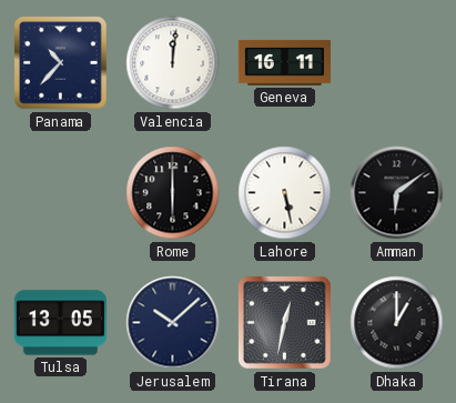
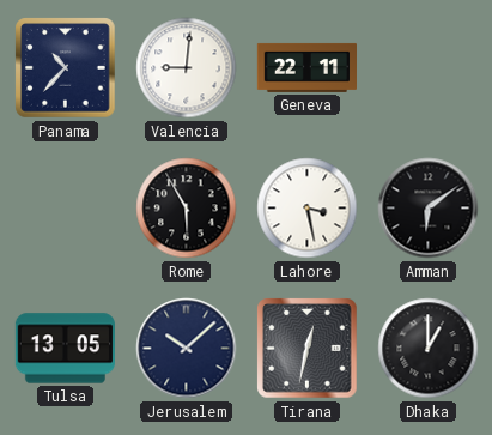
Valencia: 12:01 -> 9:01
Geneva: 16:11 -> 22:11
Rome: 6:00 -> 5:55
Lahore: 5:28 -> 3:28
